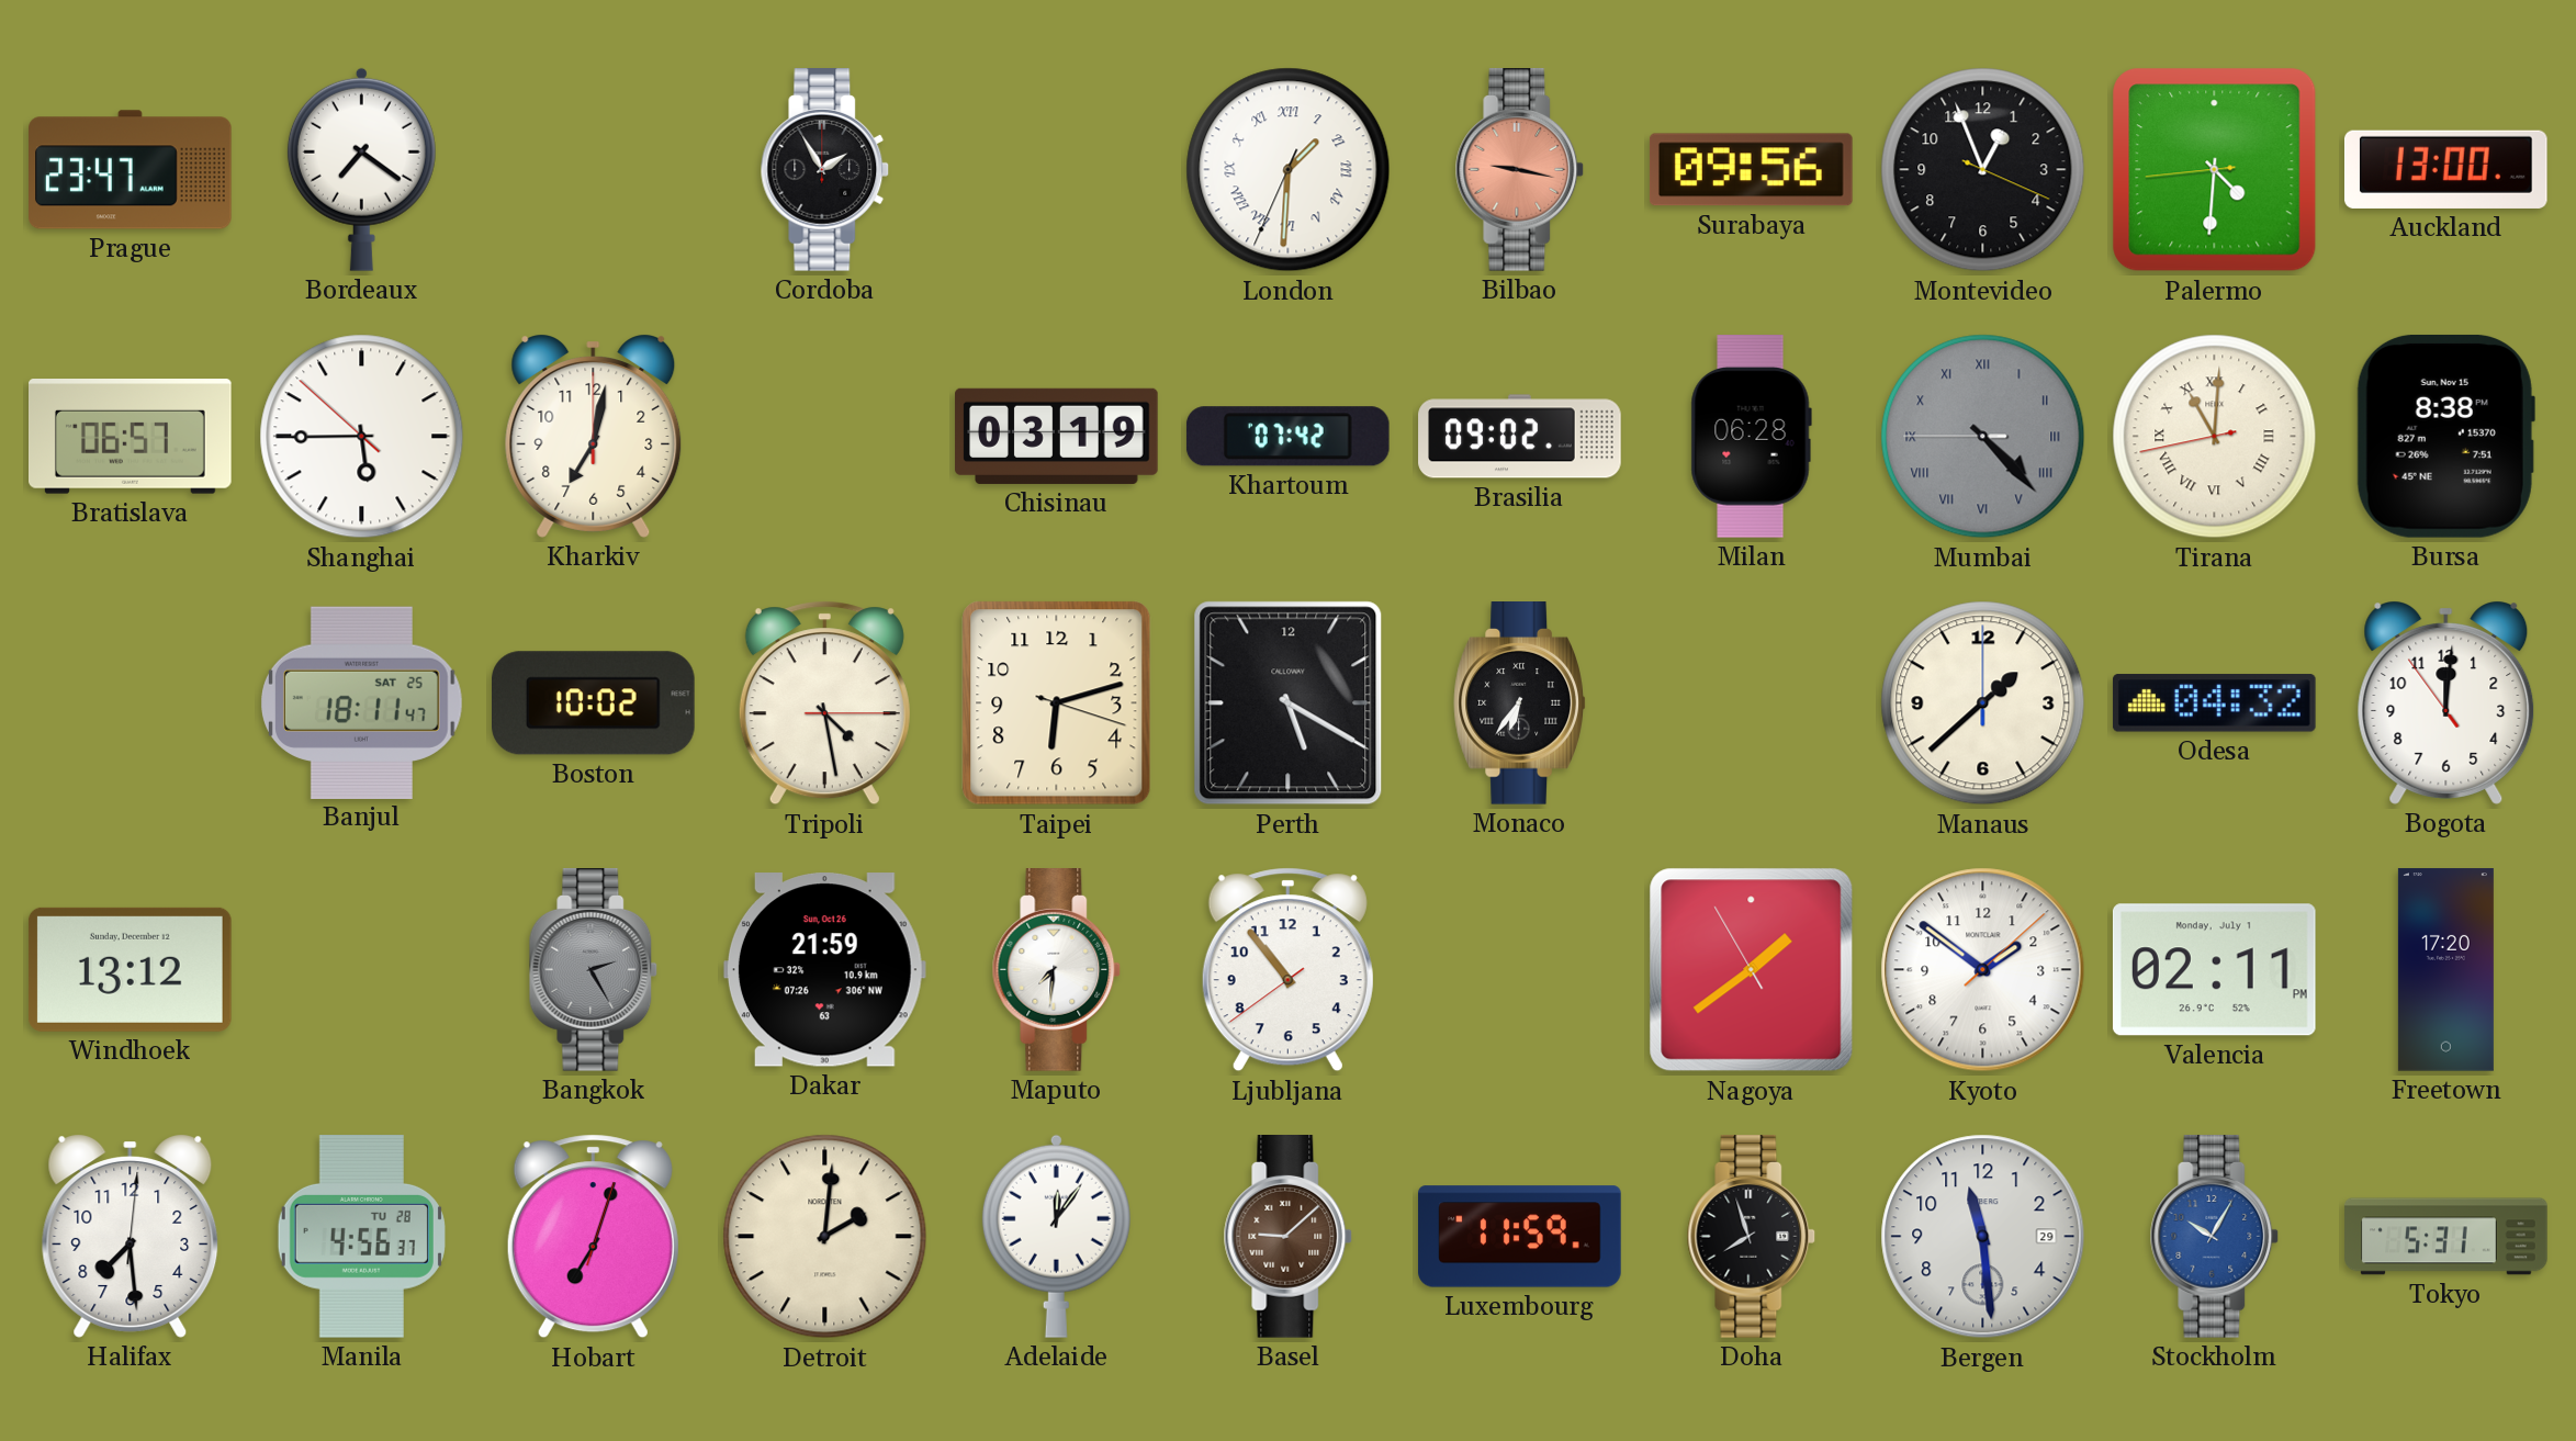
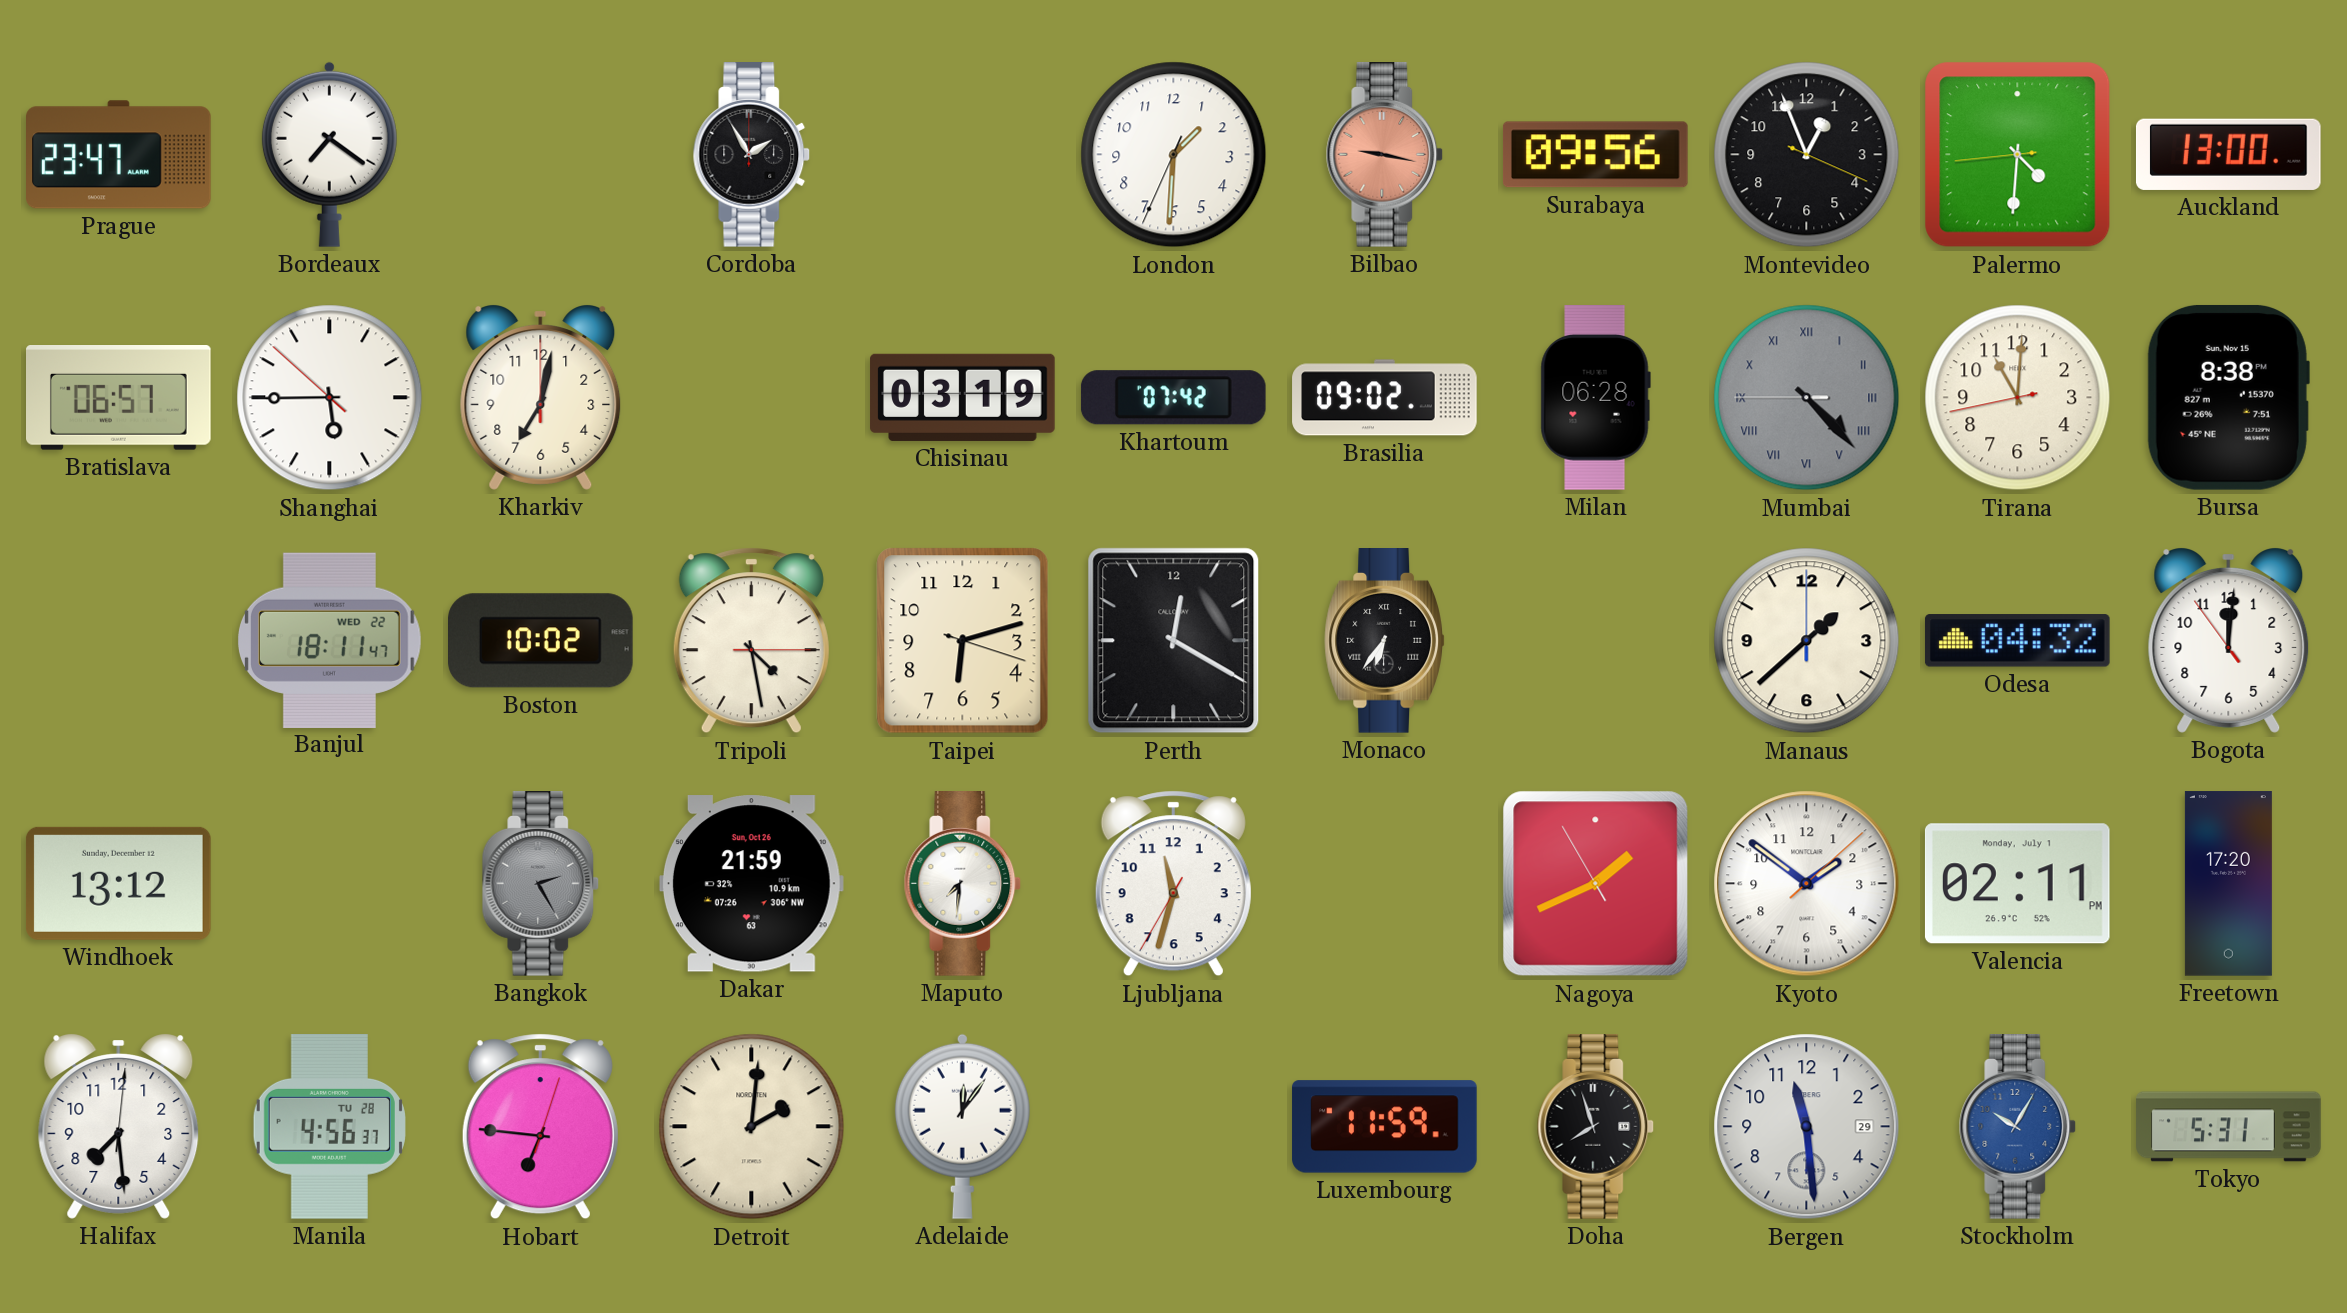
London numerals: Roman -> Arabic
Tirana numerals: Roman -> Arabic
Banjul date: SAT 25 -> WED 22
Perth: 5:20 -> 12:20
Ljubljana: 10:53 -> 11:32
Nagoya: 1:38 -> 1:40
Hobart: 7:03 -> 6:46
Basel: 9:08 -> none
